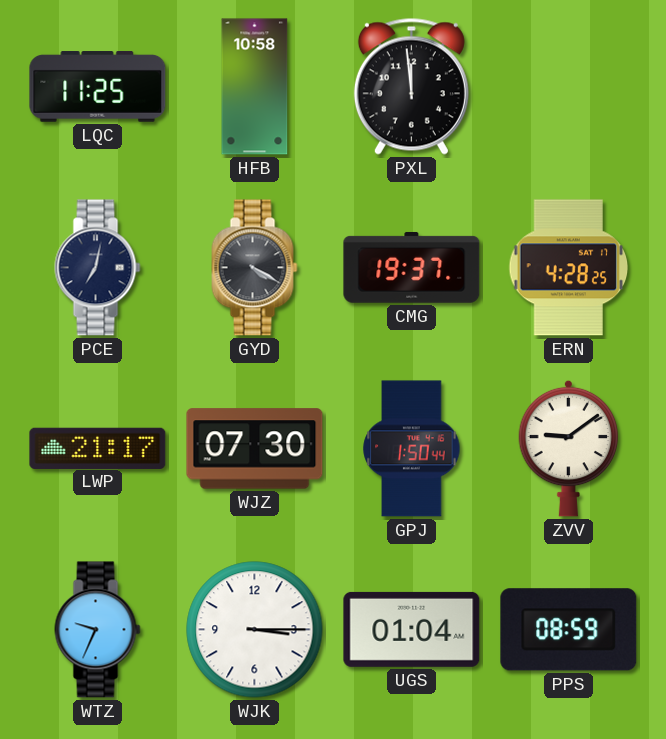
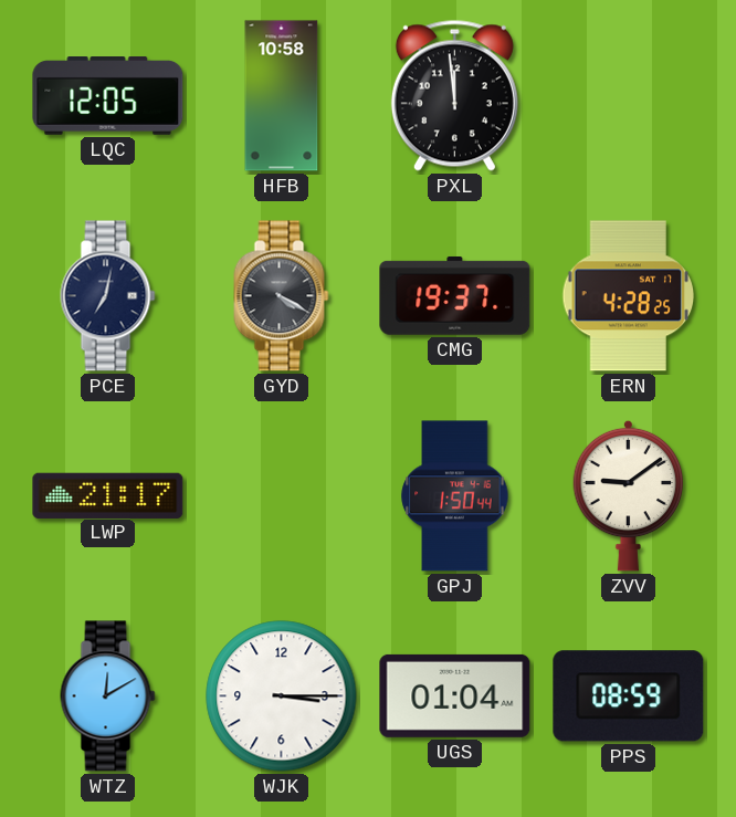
LQC: 11:25 -> 12:05
WJZ: 07:30 -> none
WTZ: 9:34 -> 12:10
